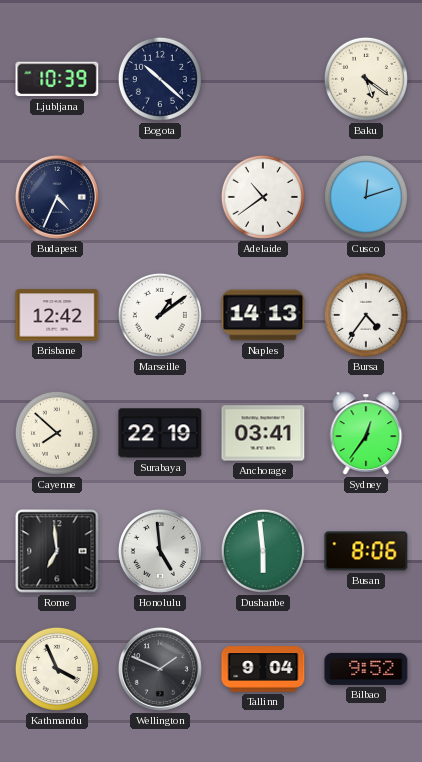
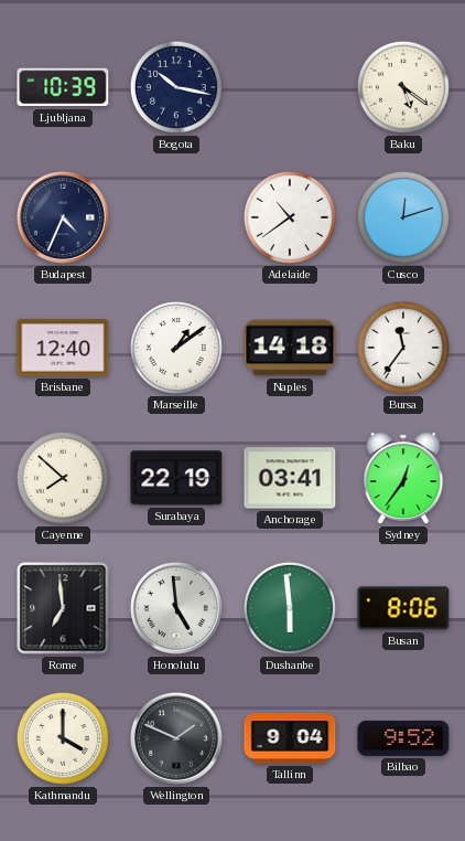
Bogota: 10:22 -> 10:17
Brisbane: 12:42 -> 12:40
Naples: 14:13 -> 14:18
Bursa: 4:36 -> 11:36
Kathmandu: 3:56 -> 4:00
